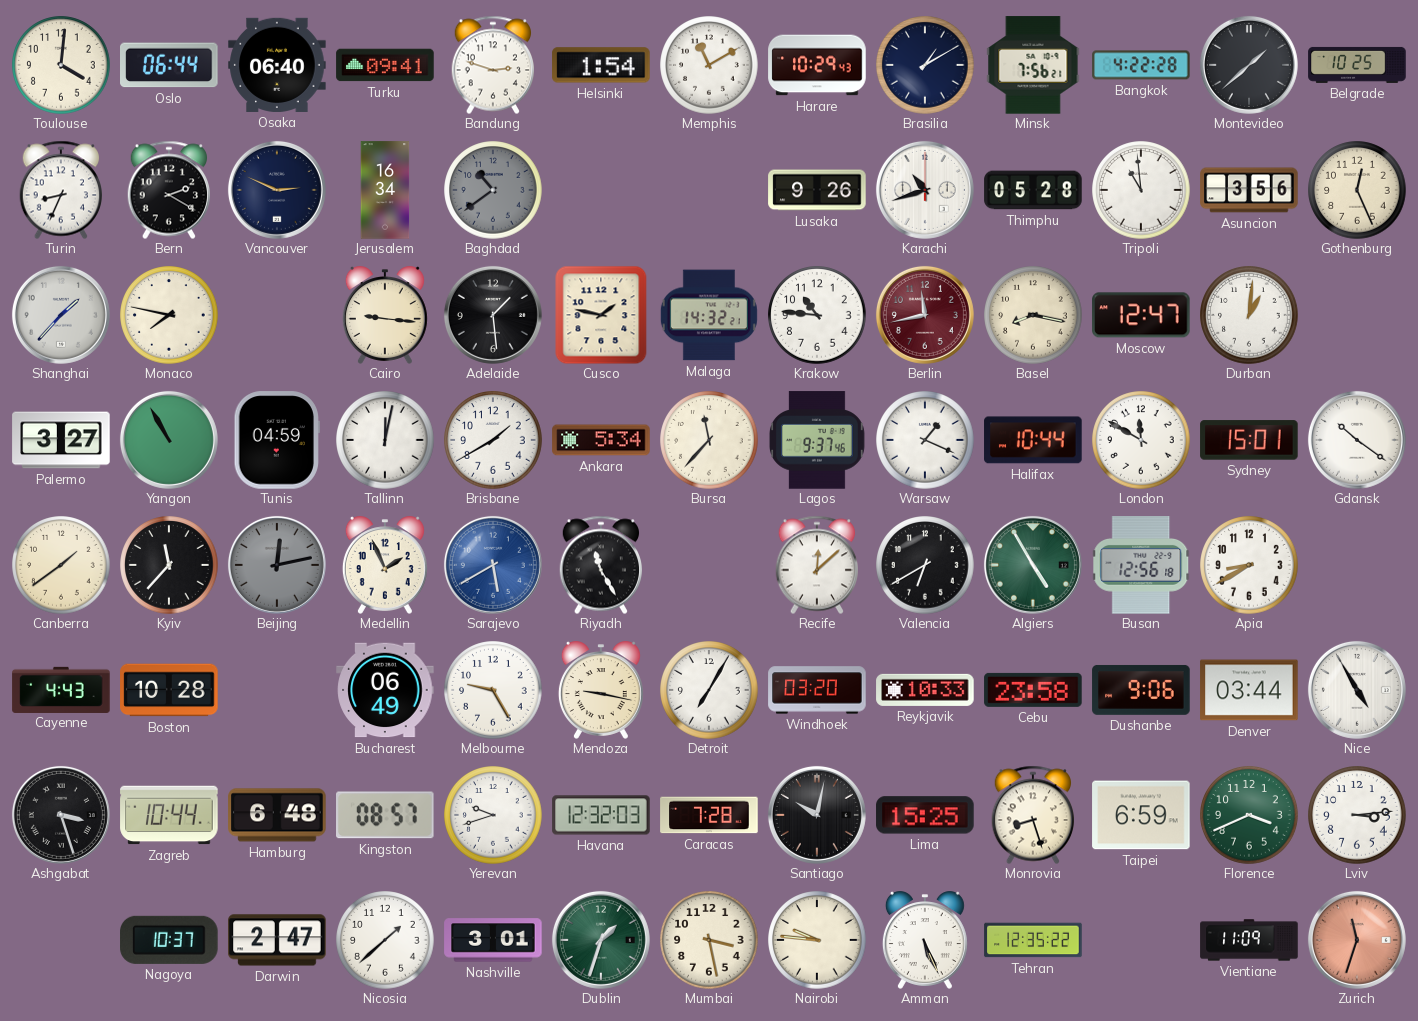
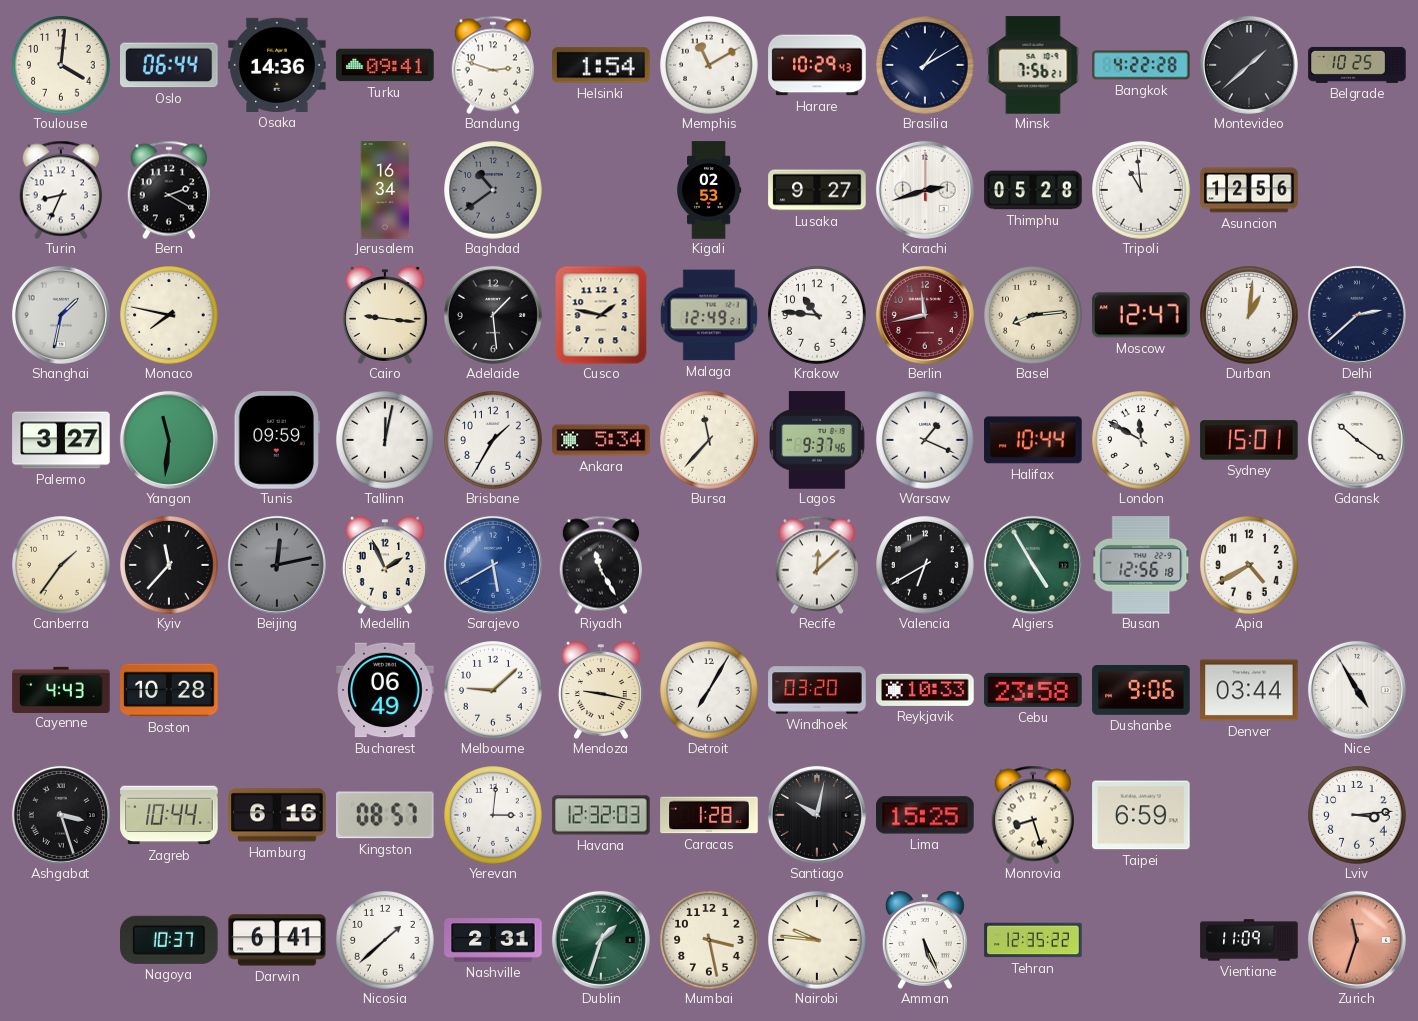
Osaka: 06:40 -> 14:36
Vancouver: 2:49 -> none
Kigali: none -> 02:53
Lusaka: 9:26 -> 9:27
Karachi: 10:42 -> 2:42
Asuncion: 3:56 -> 12:56
Gothenburg: 12:26 -> none
Shanghai: 1:37 -> 1:32
Malaga: 14:32 -> 12:49
Basel: 8:17 -> 8:14
Delhi: none -> 2:38
Yangon: 10:55 -> 11:31
Tunis: 04:59 -> 09:59
Brisbane: 1:40 -> 1:35
Canberra: 1:39 -> 1:36
Apia: 8:40 -> 4:40
Melbourne: 9:25 -> 9:08
Hamburg: 6:48 -> 6:16
Yerevan: 9:42 -> 3:01
Caracas: 7:28 -> 1:28
Florence: 3:41 -> none
Darwin: 2:47 -> 6:41
Nashville: 3:01 -> 2:31
